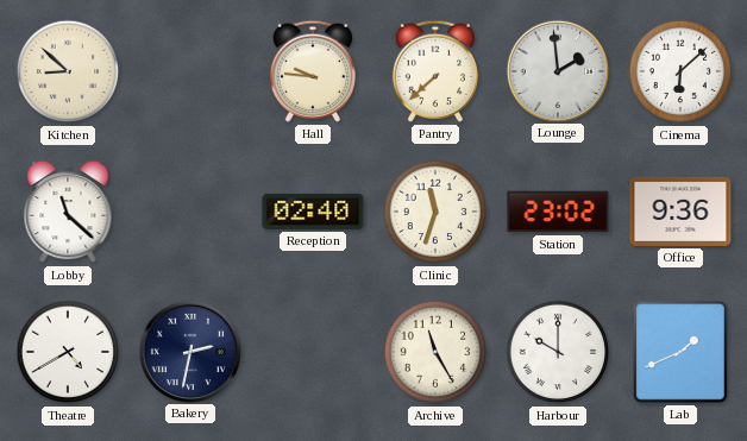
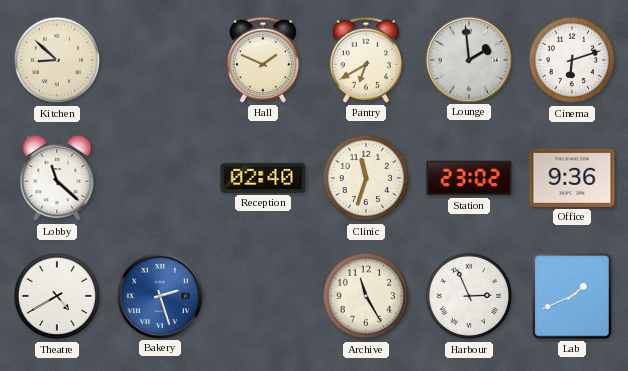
Hall: 9:46 -> 1:49
Pantry: 7:38 -> 6:40
Cinema: 6:08 -> 6:12
Bakery: 2:32 -> 2:27
Bakery dial: navy -> blue
Harbour: 10:00 -> 2:56
